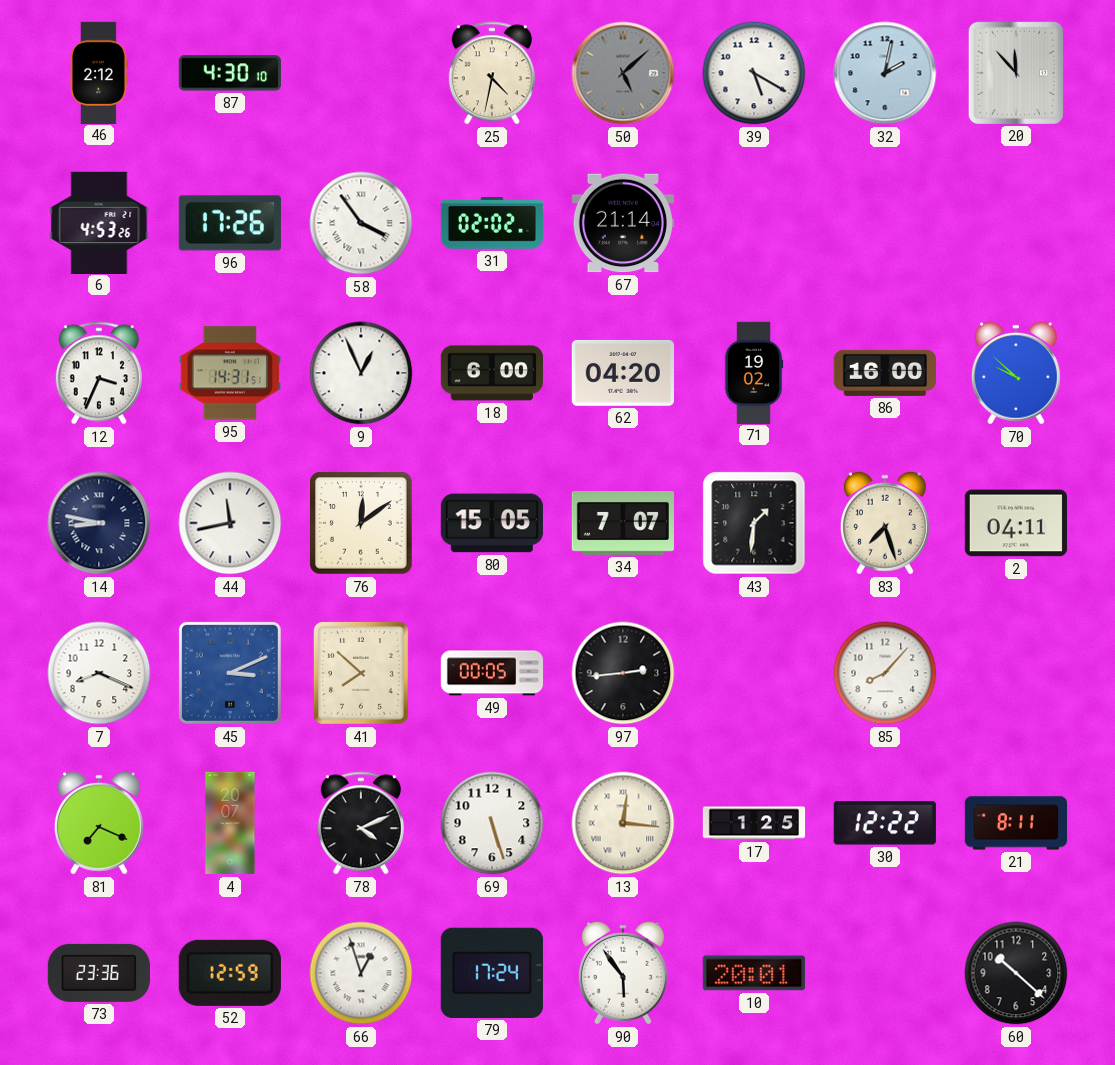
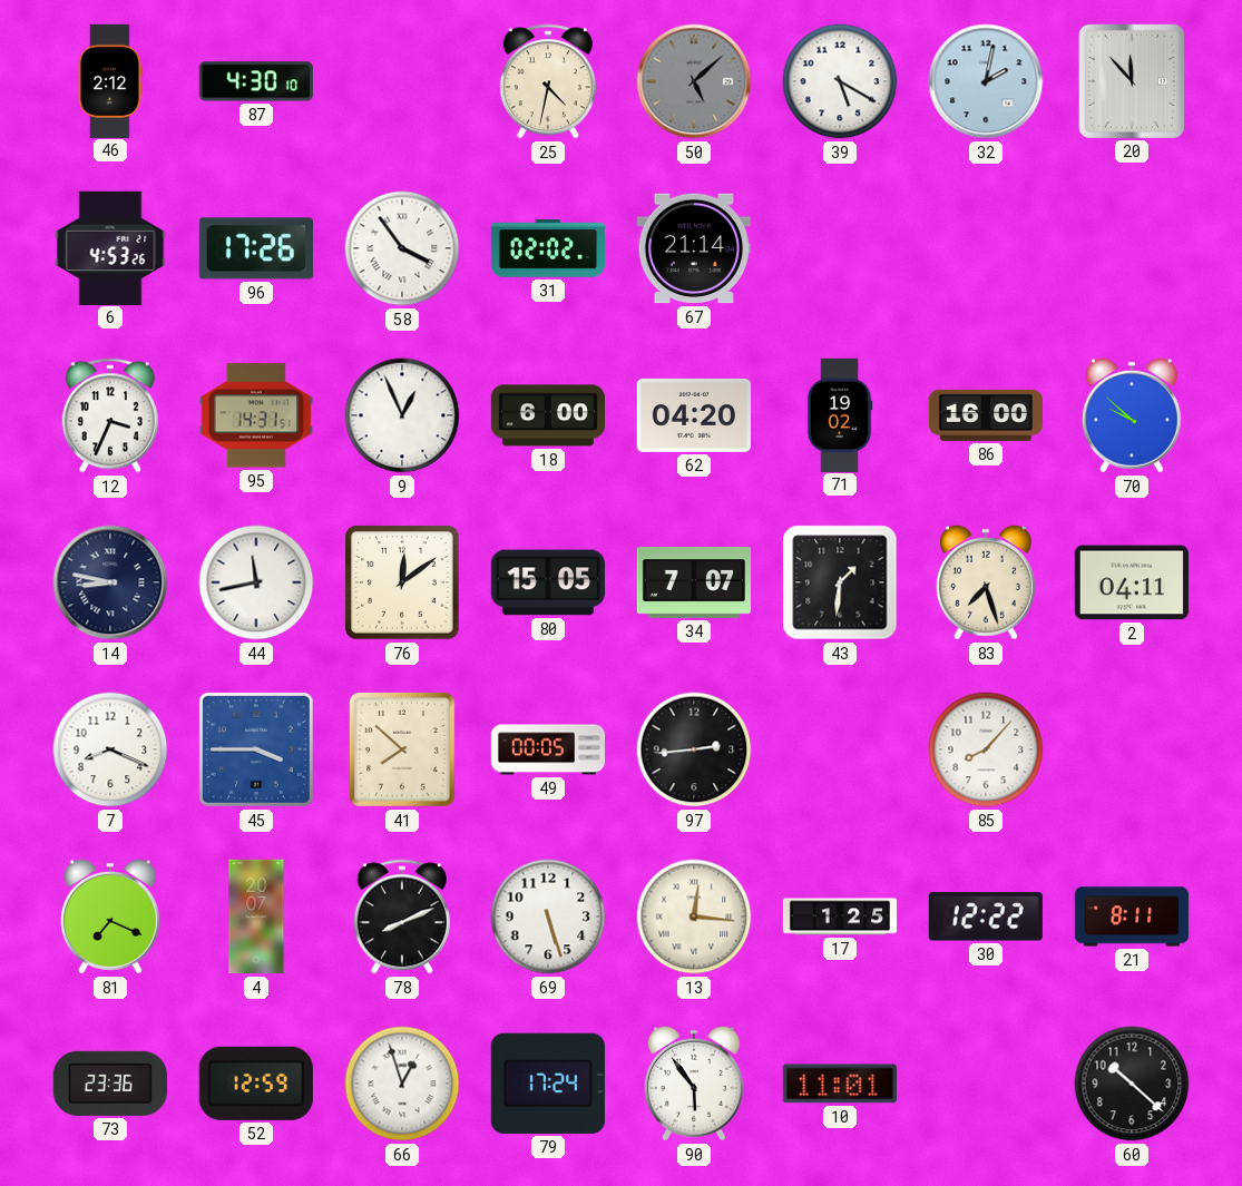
45: 3:11 -> 3:45
78: 4:11 -> 8:11
10: 20:01 -> 11:01
